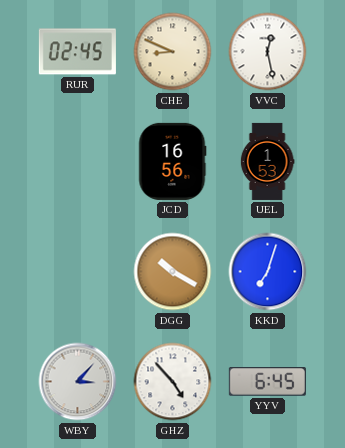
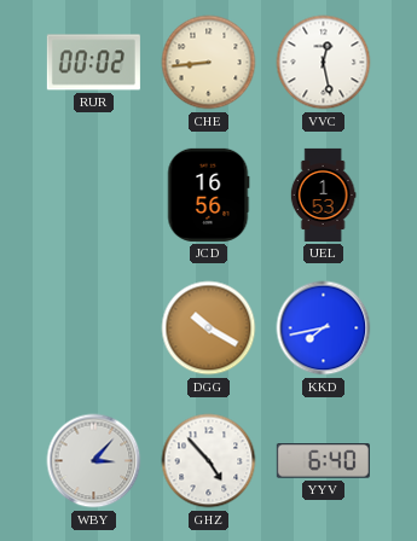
RUR: 02:45 -> 00:02
CHE: 8:49 -> 8:44
KKD: 7:03 -> 7:43
YYV: 6:45 -> 6:40
